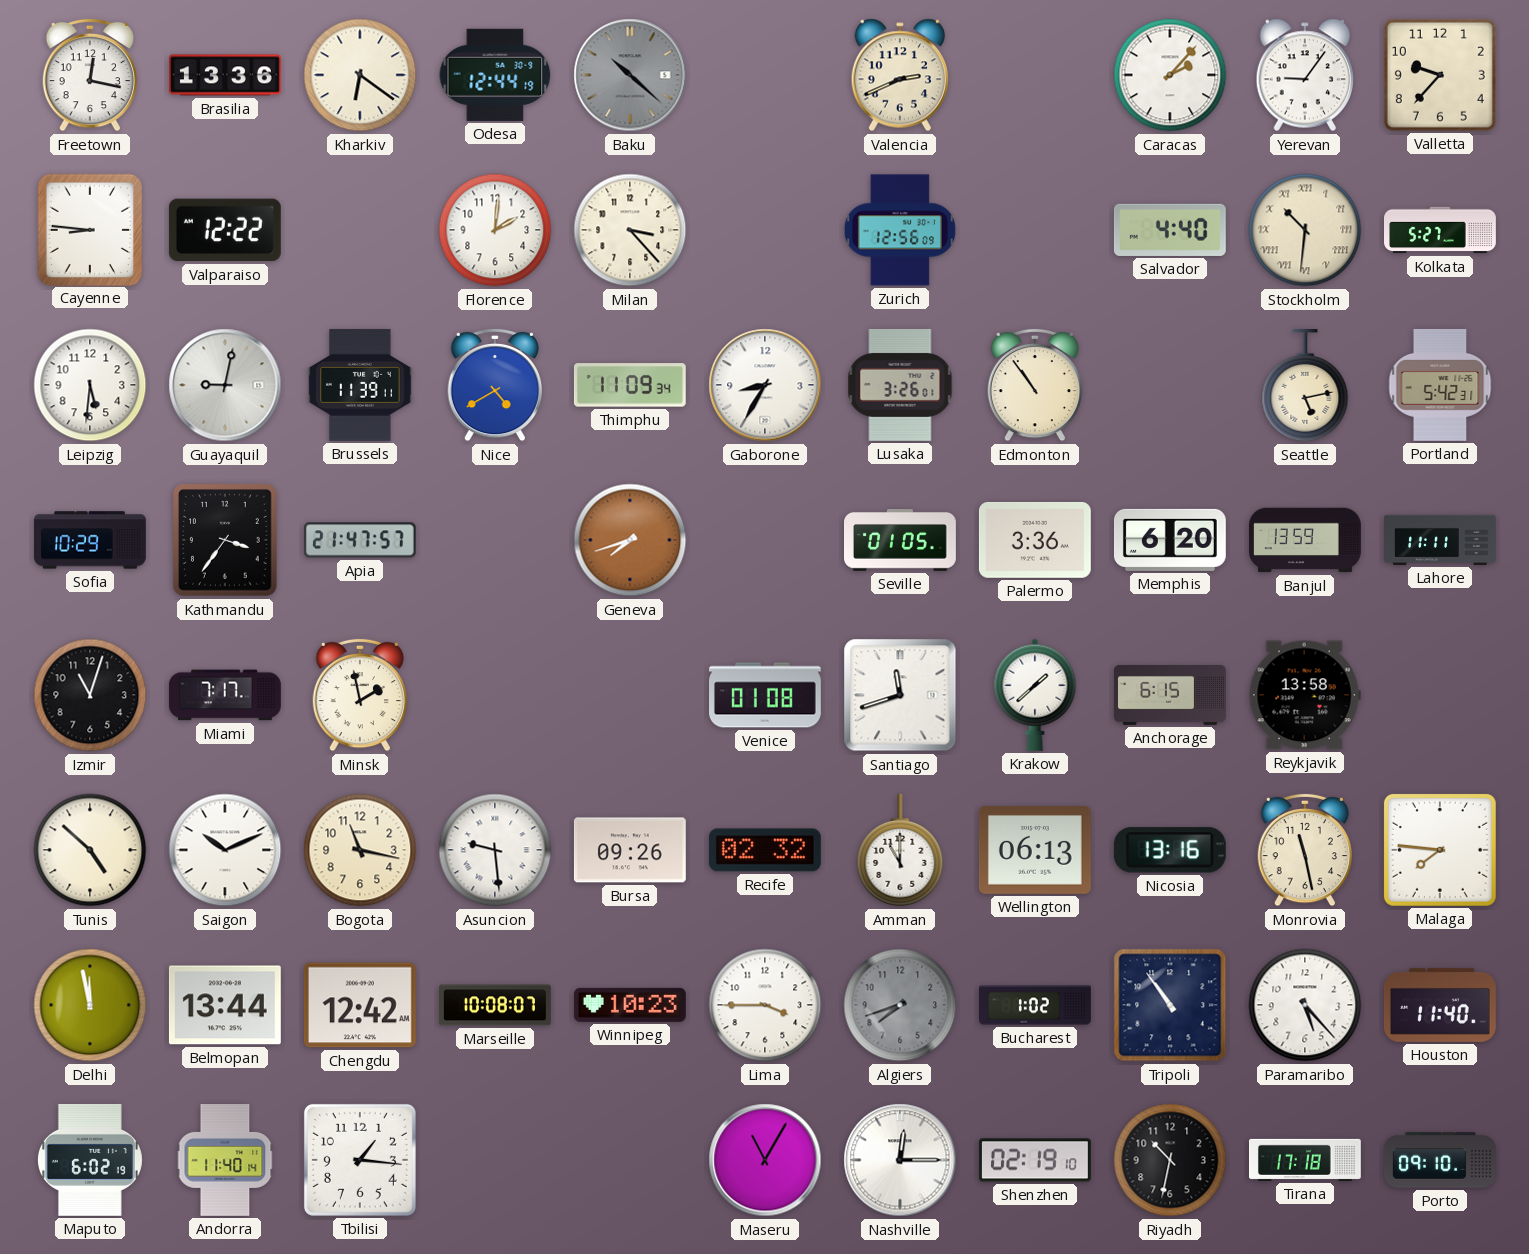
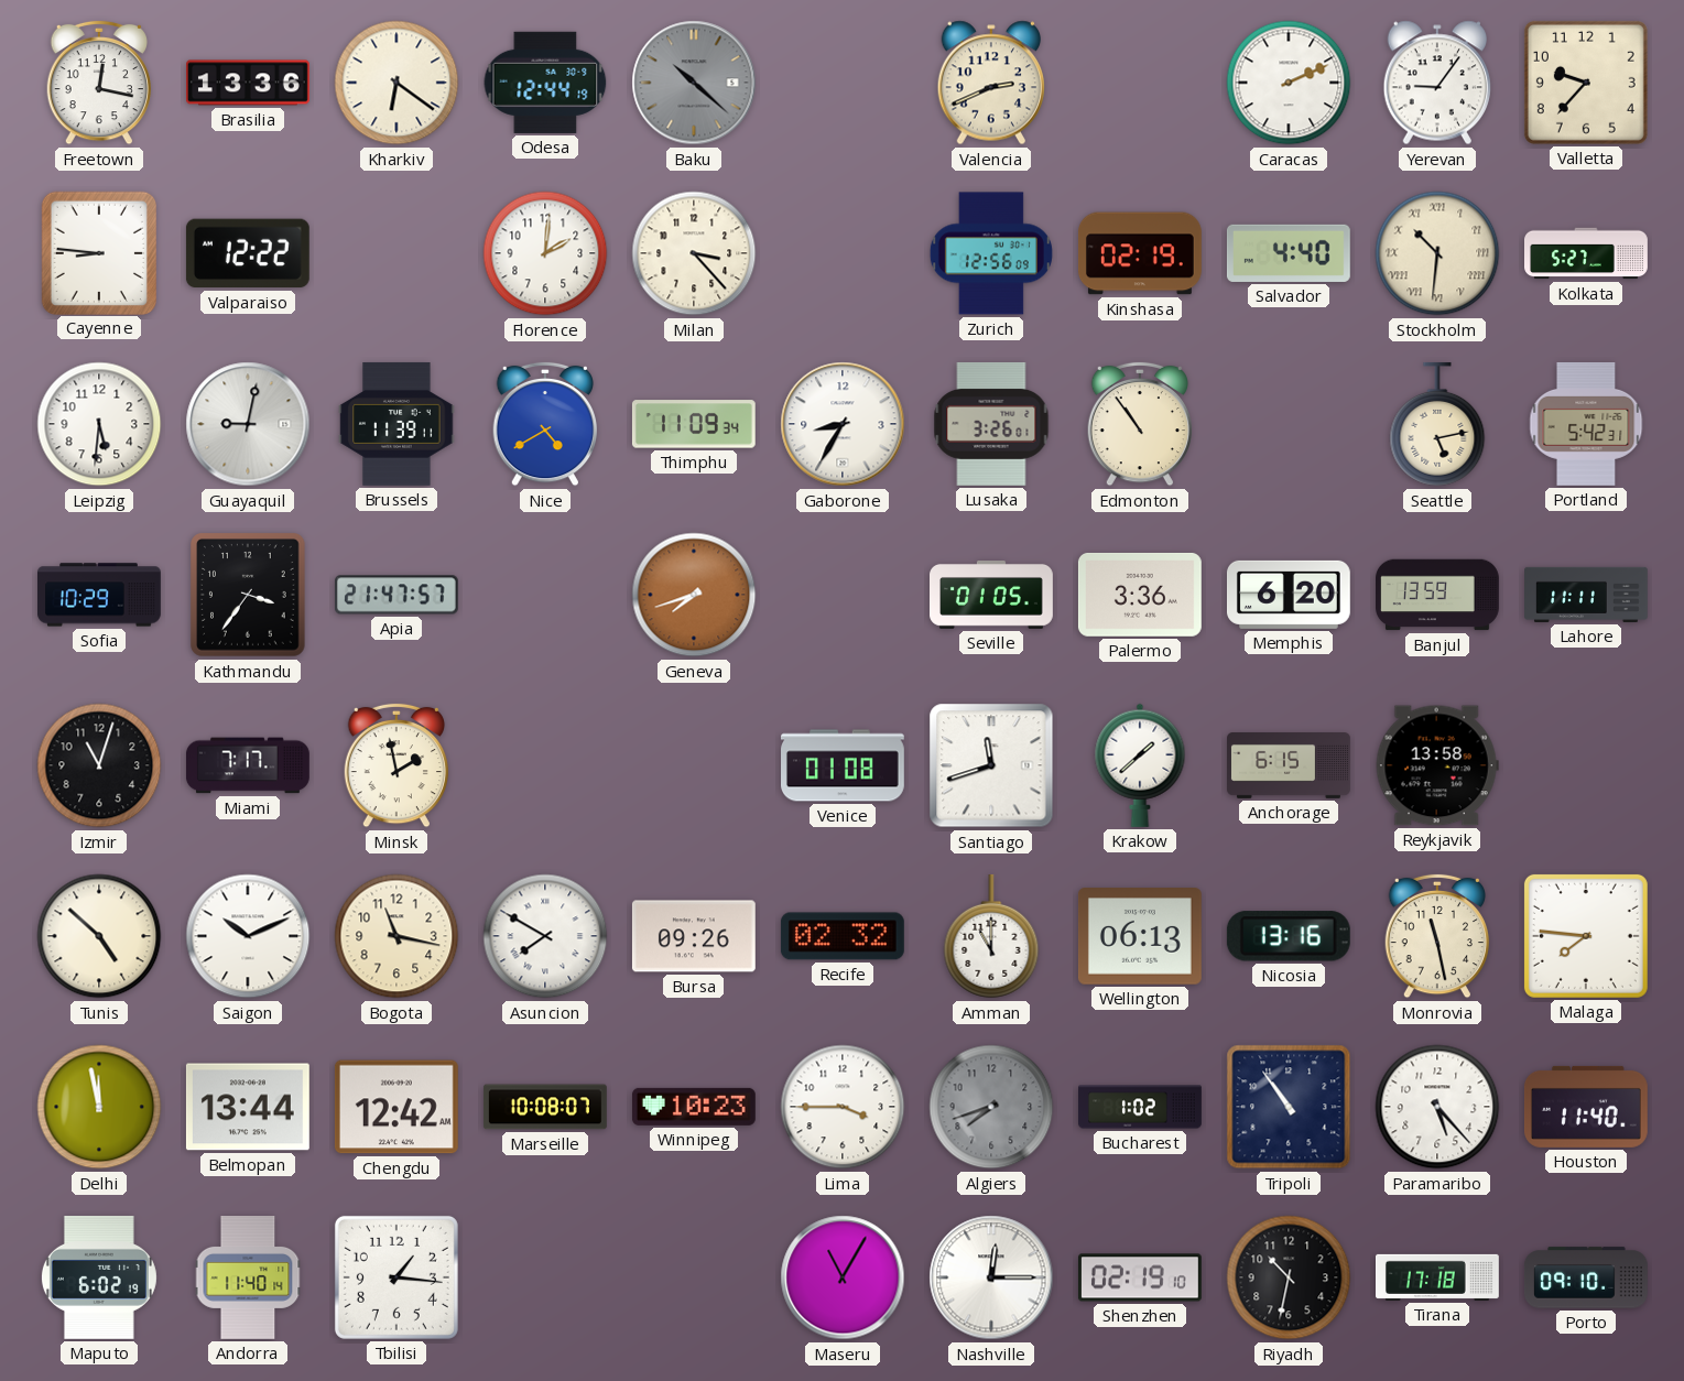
Caracas: 2:07 -> 2:11
Kinshasa: none -> 02:19
Asuncion: 9:29 -> 7:50
